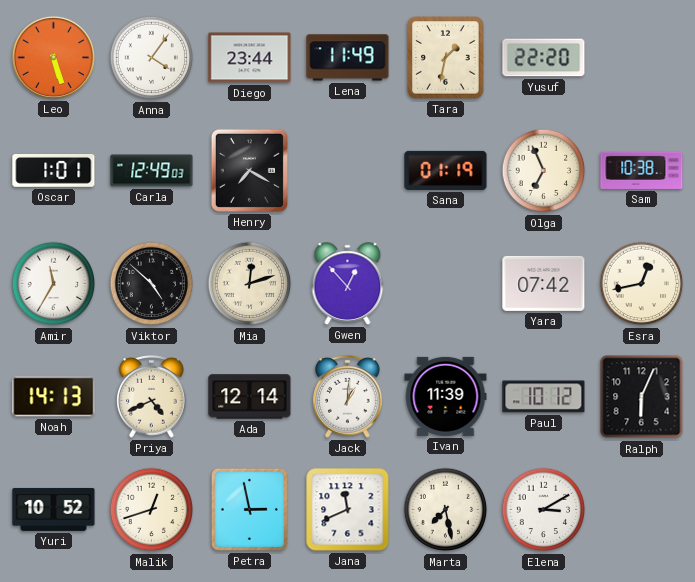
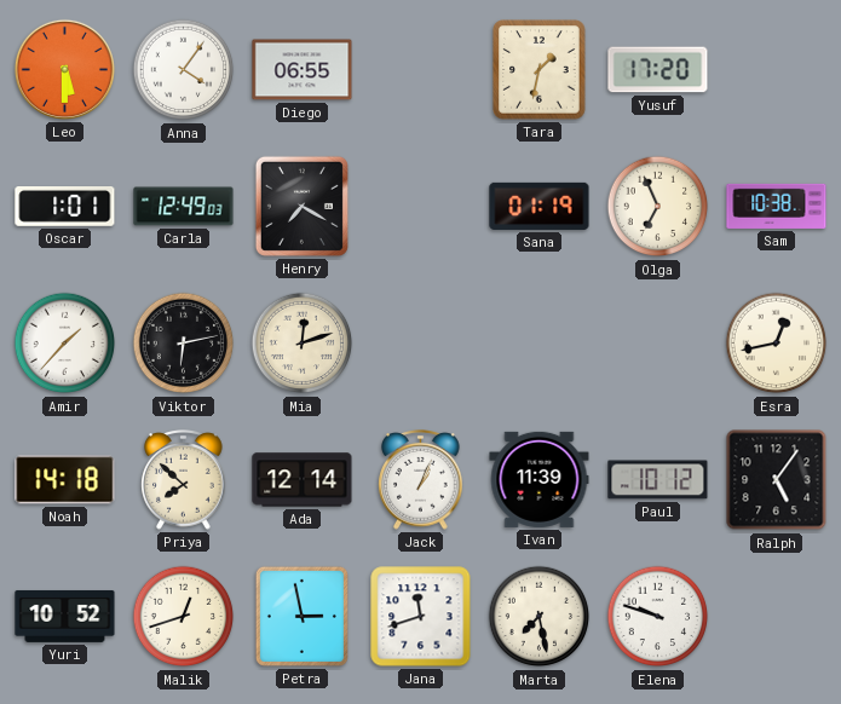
Leo: 5:27 -> 5:30
Diego: 23:44 -> 06:55
Lena: 11:49 -> none
Yusuf: 22:20 -> 17:20
Amir: 11:35 -> 1:37
Viktor: 4:52 -> 6:13
Gwen: 12:53 -> none
Yara: 07:42 -> none
Noah: 14:13 -> 14:18
Priya: 4:41 -> 7:52
Jack: 1:01 -> 1:04
Ralph: 6:04 -> 5:06
Jana: 11:41 -> 11:42
Elena: 3:10 -> 9:48
